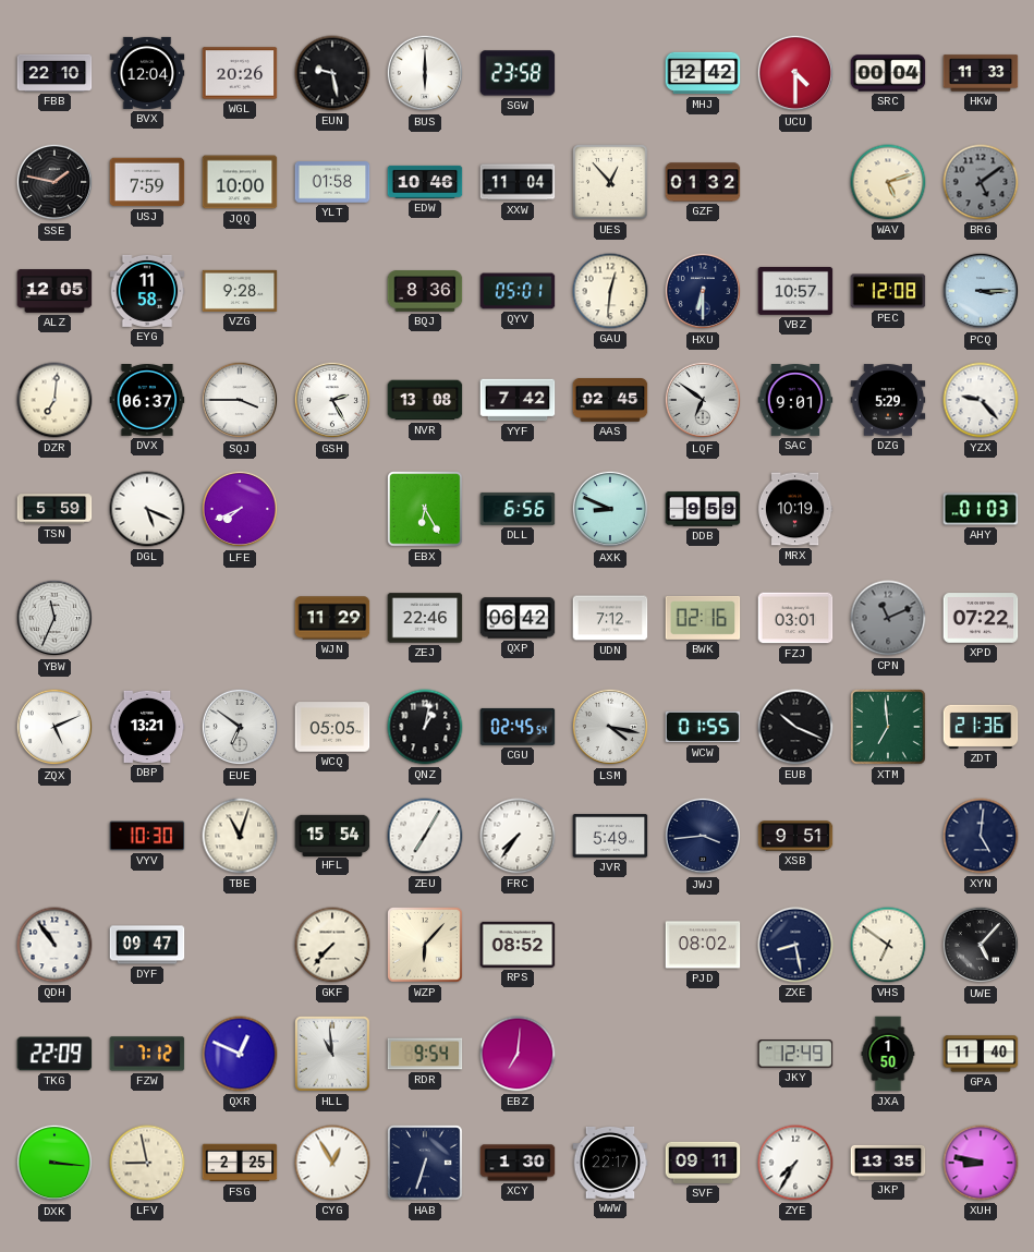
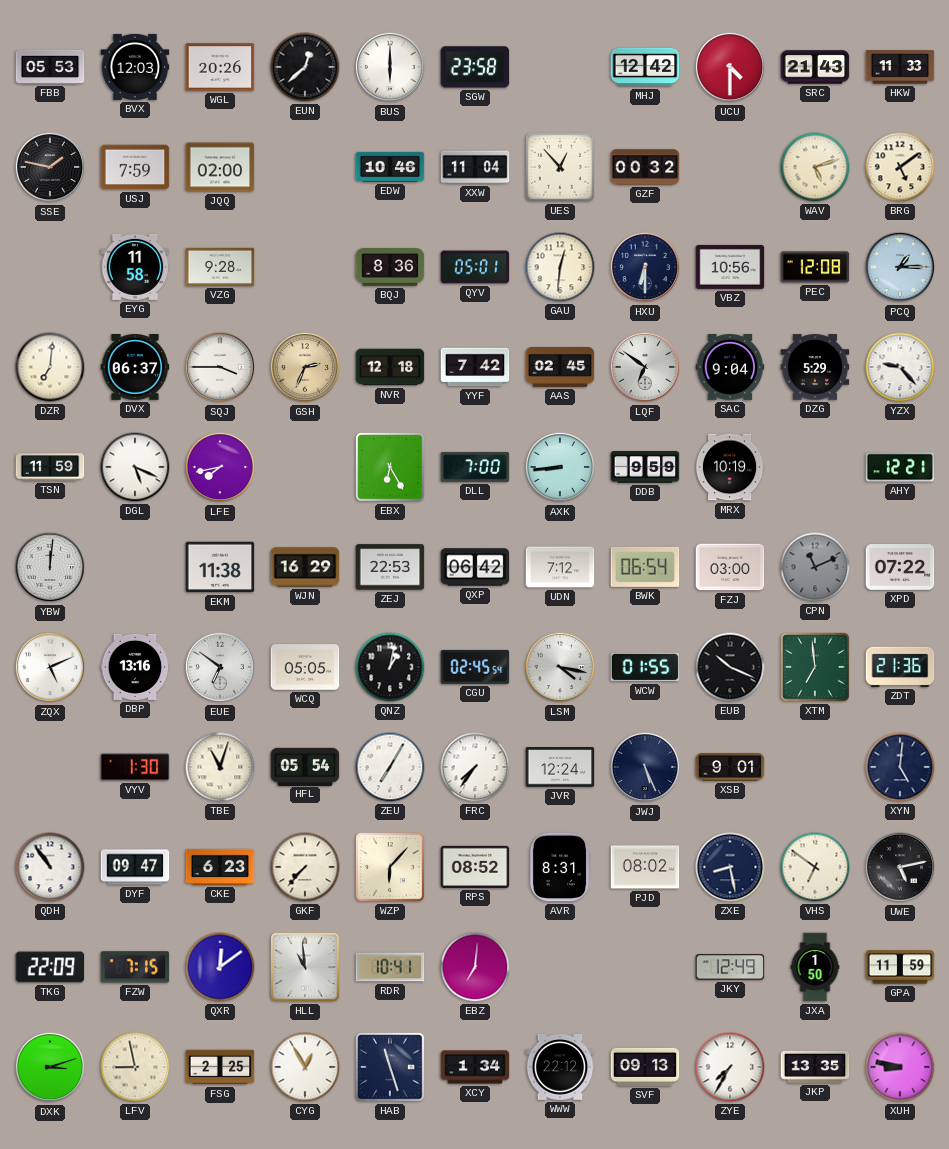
FBB: 22:10 -> 05:53
BVX: 12:04 -> 12:03
EUN: 9:28 -> 12:38
SRC: 00:04 -> 21:43
JQQ: 10:00 -> 02:00
YLT: 01:58 -> none
GZF: 01:32 -> 00:32
BRG dial: grey -> cream
ALZ: 12:05 -> none
VBZ: 10:57 -> 10:56
PCQ: 3:15 -> 1:15
GSH: 2:25 -> 2:34
GSH dial: white -> champagne
NVR: 13:08 -> 12:18
SAC: 9:01 -> 9:04
TSN: 5:59 -> 11:59
LFE: 7:41 -> 7:43
DLL: 6:56 -> 7:00
AXK: 8:49 -> 8:44
AHY: 01:03 -> 12:21
YBW: 11:34 -> 12:01
EKM: none -> 11:38
WJN: 11:29 -> 16:29
ZEJ: 22:46 -> 22:53
BWK: 02:16 -> 06:54
FZJ: 03:01 -> 03:00
DBP: 13:21 -> 13:16
VYV: 10:30 -> 1:30
HFL: 15:54 -> 05:54
JVR: 5:49 -> 12:24
JWJ: 3:44 -> 5:26
XSB: 9:51 -> 9:01
CKE: none -> 6:23
AVR: none -> 8:31
UWE: 5:07 -> 5:13
FZW: 7:12 -> 7:15
QXR: 12:49 -> 12:09
RDR: 9:54 -> 10:41
GPA: 11:40 -> 11:59
DXK: 3:16 -> 3:12
HAB: 6:33 -> 11:27
XCY: 1:30 -> 1:34
WWW: 22:17 -> 22:12
SVF: 09:11 -> 09:13
